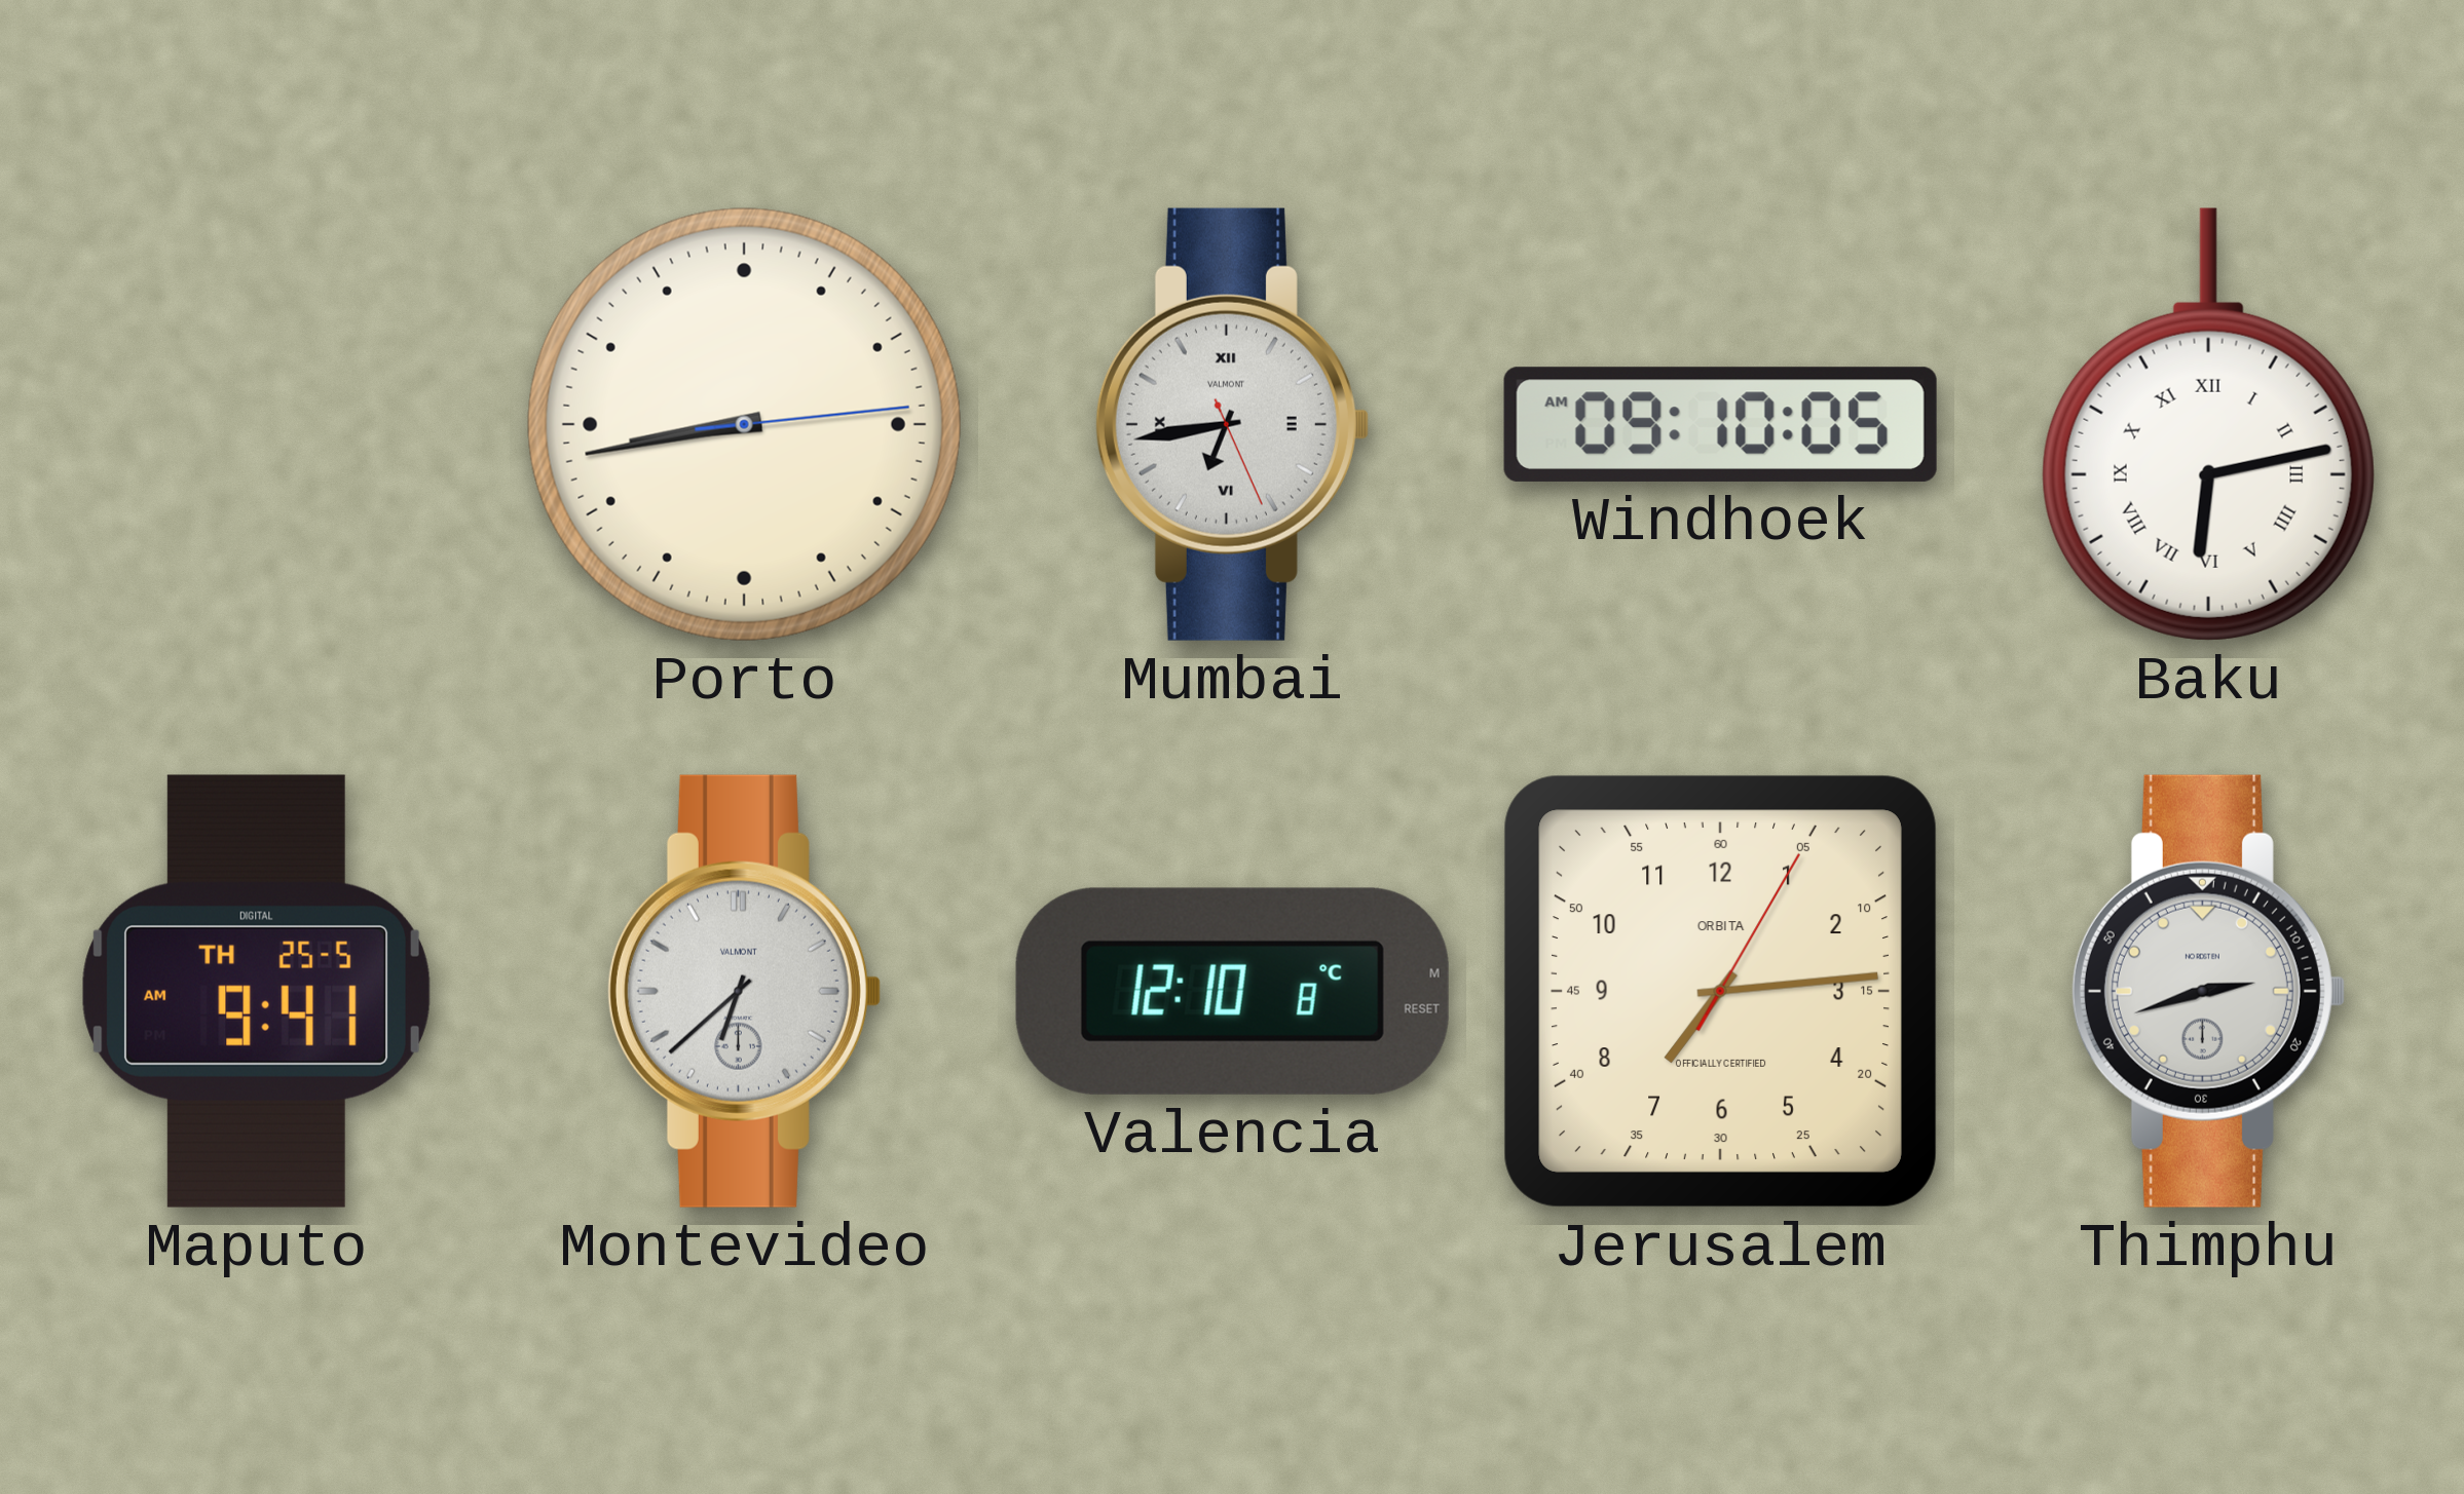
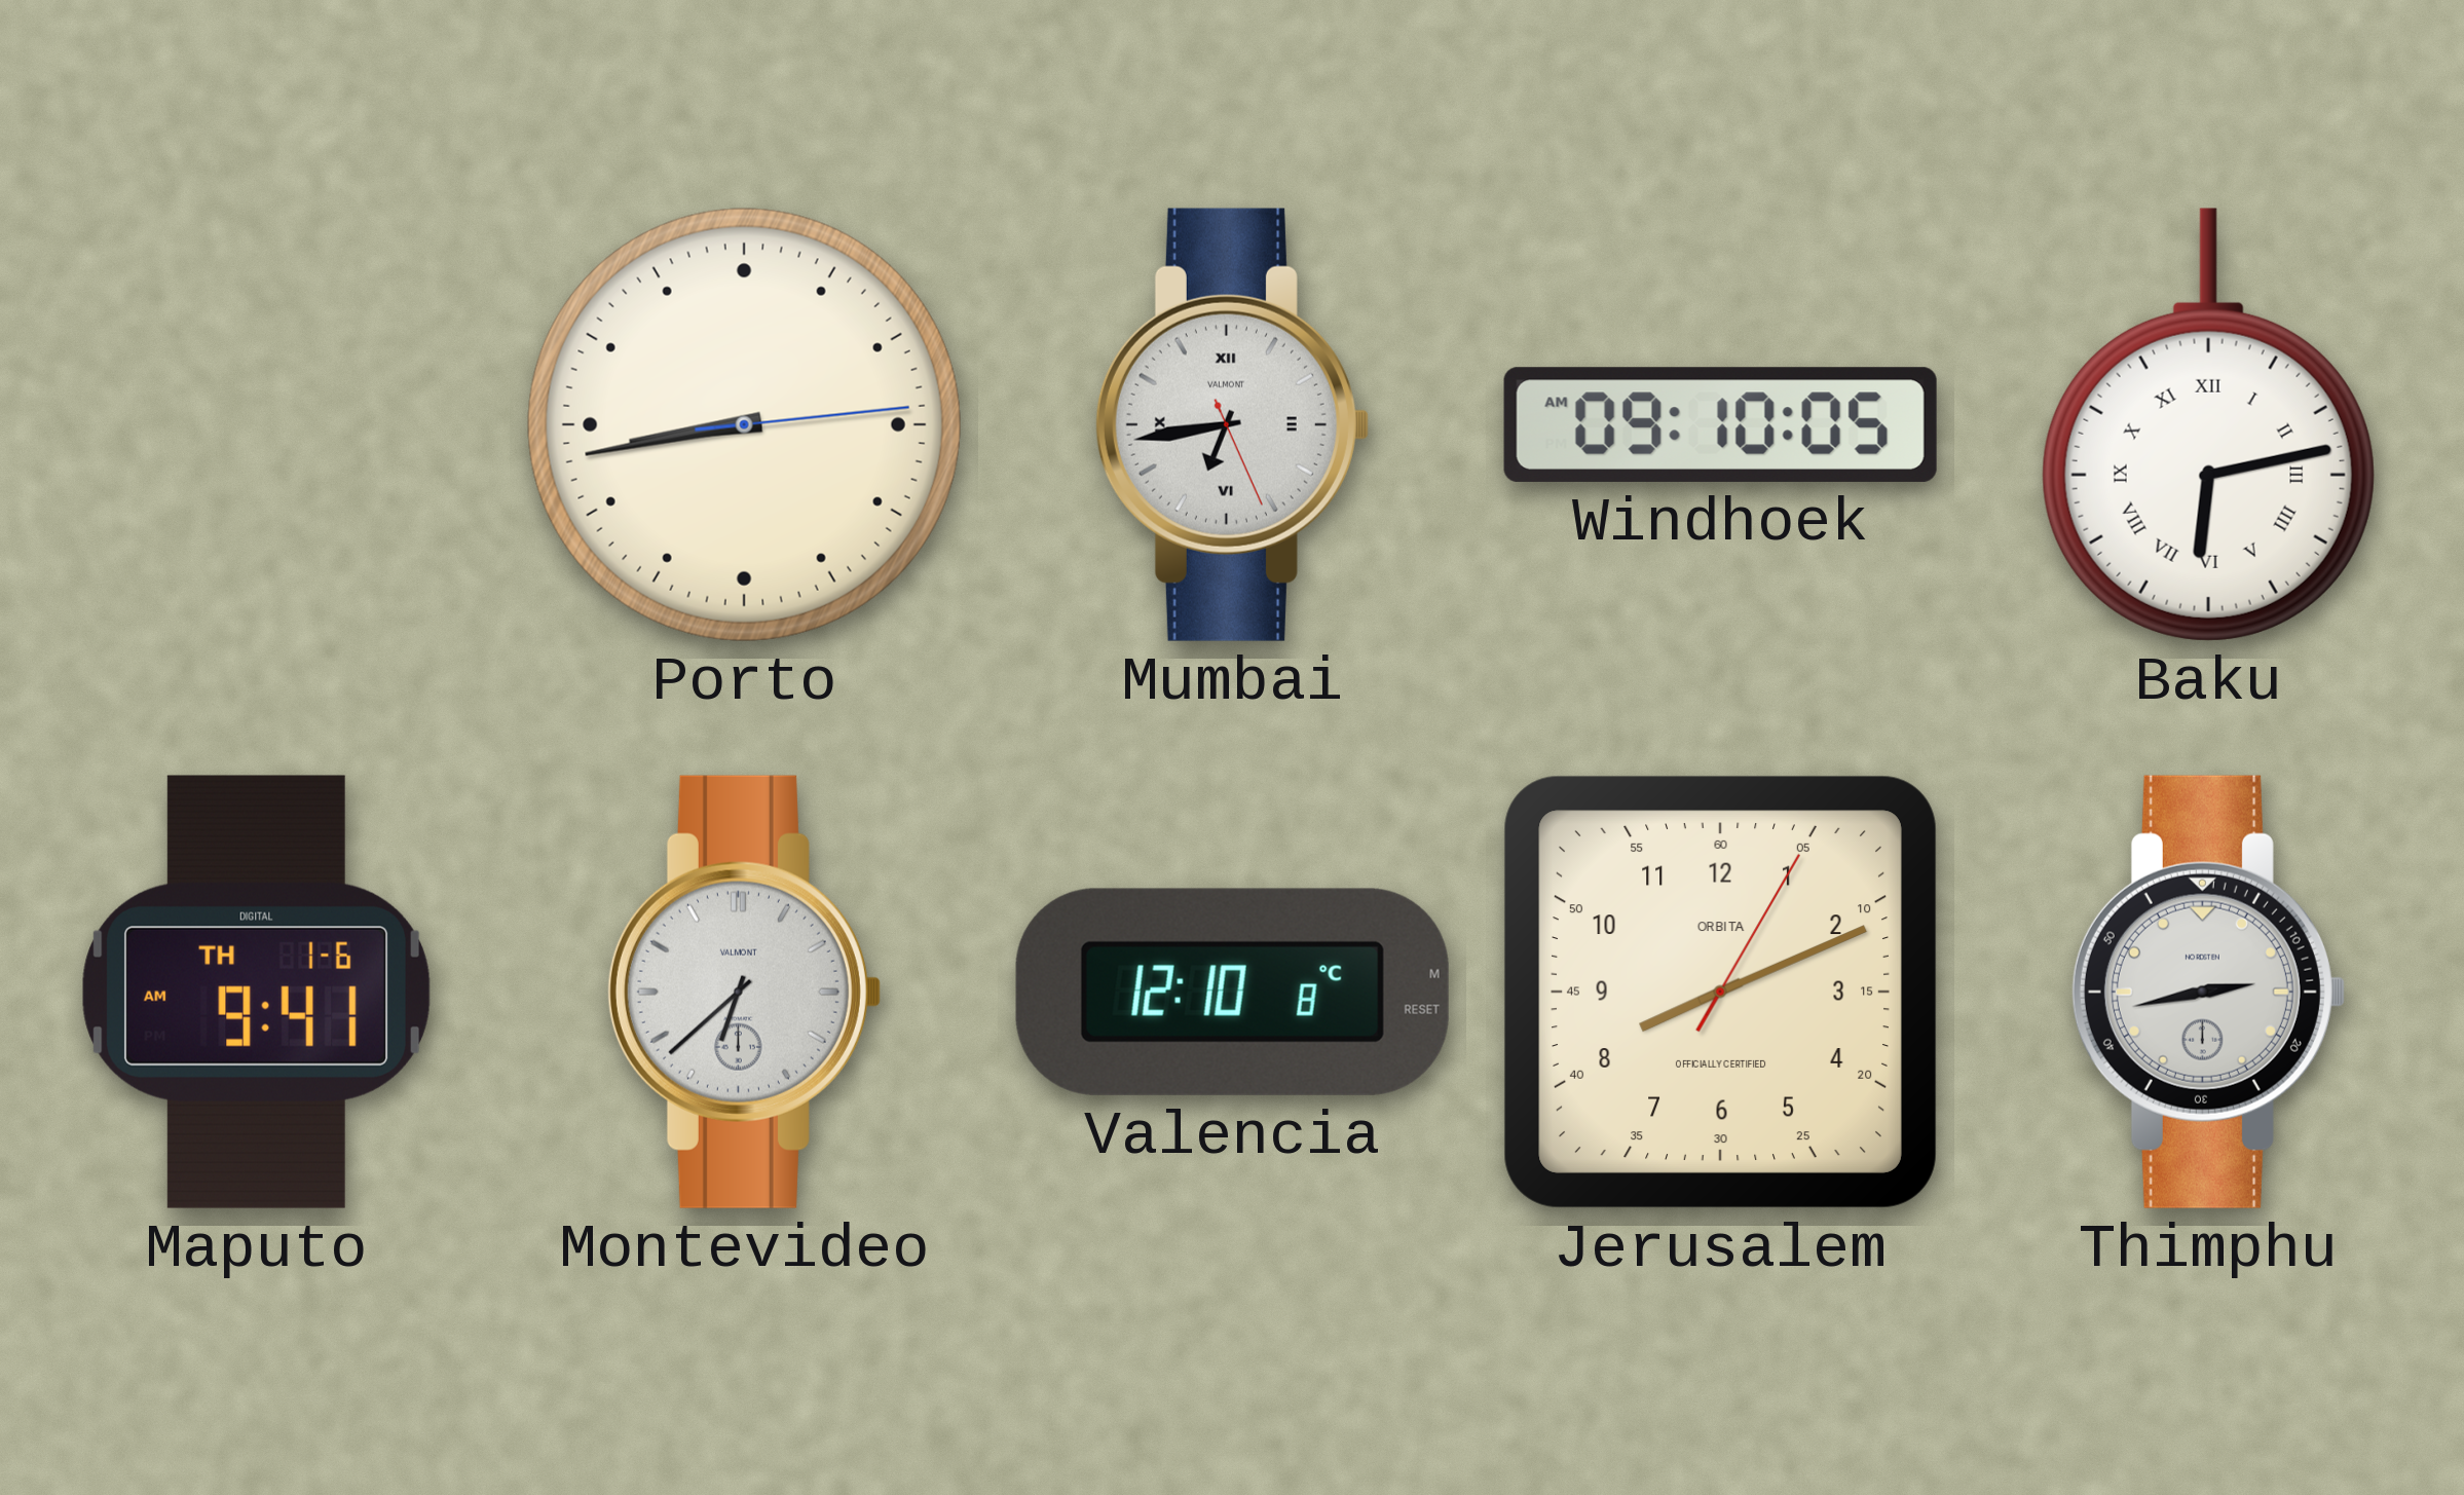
Maputo date: TH 25-5 -> TH 1-6
Jerusalem: 7:14 -> 8:11
Thimphu: 2:42 -> 2:43
